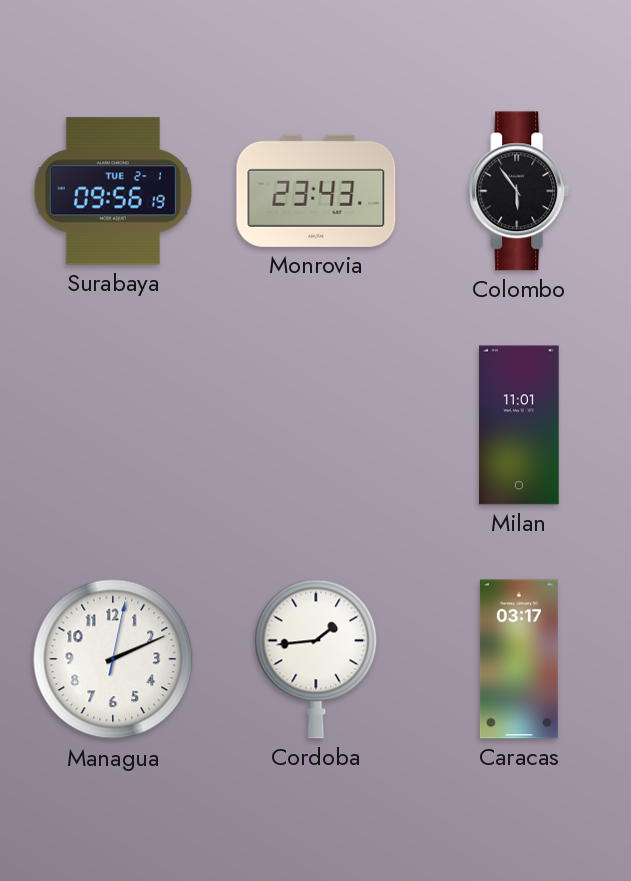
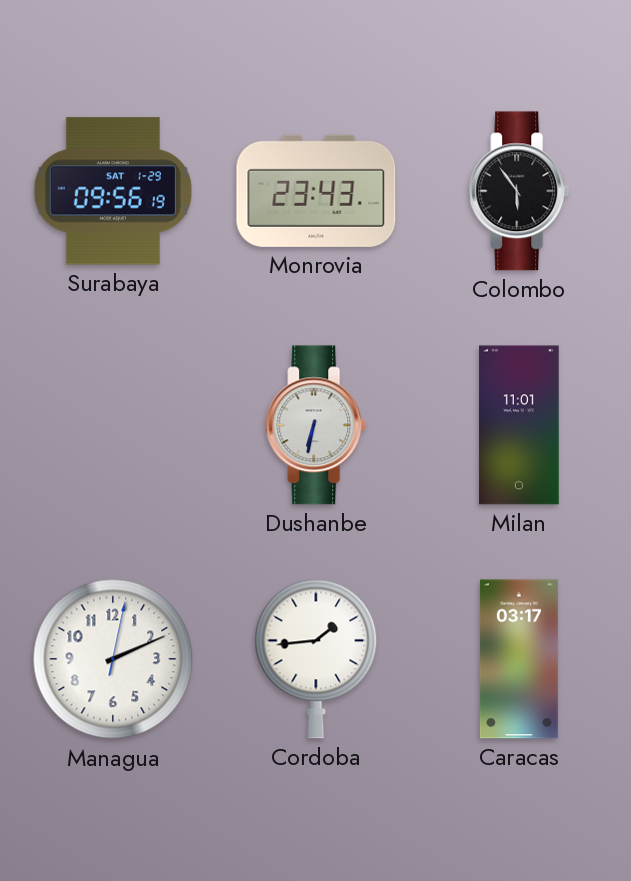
Surabaya date: TUE 2-1 -> SAT 1-29
Dushanbe: none -> 6:32
